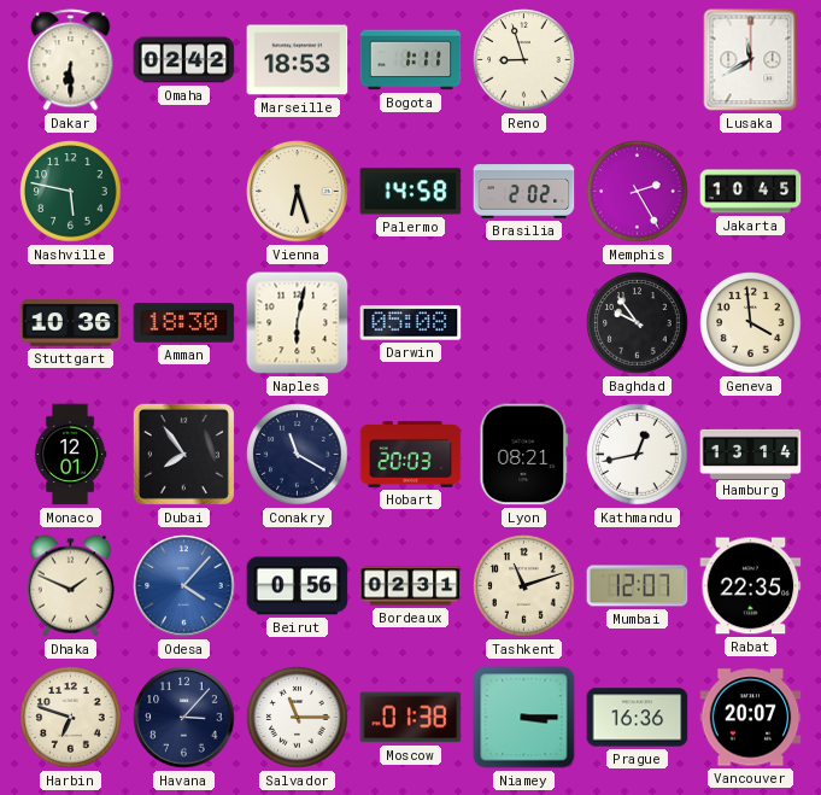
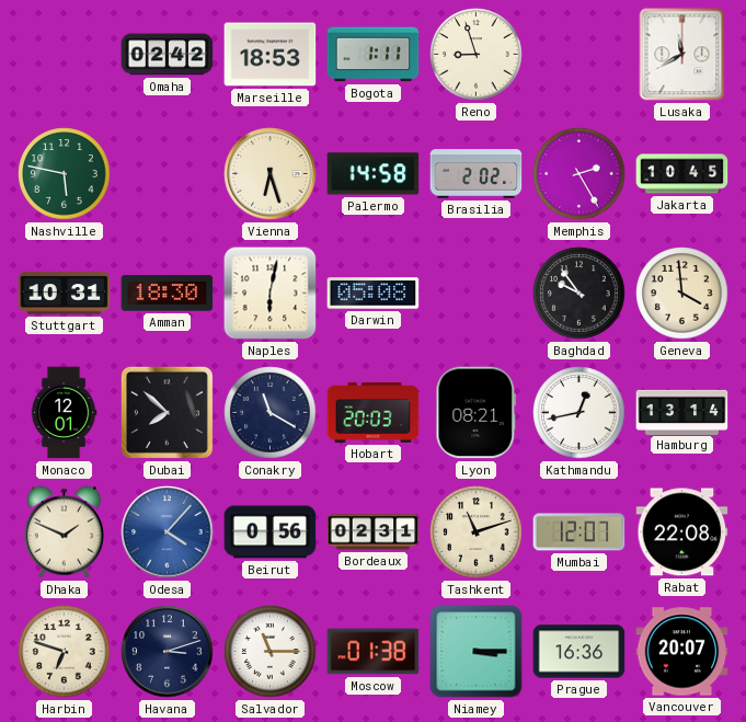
Dakar: 6:30 -> none
Stuttgart: 10:36 -> 10:31
Dubai: 7:54 -> 7:52
Rabat: 22:35 -> 22:08
Havana: 3:07 -> 3:12
